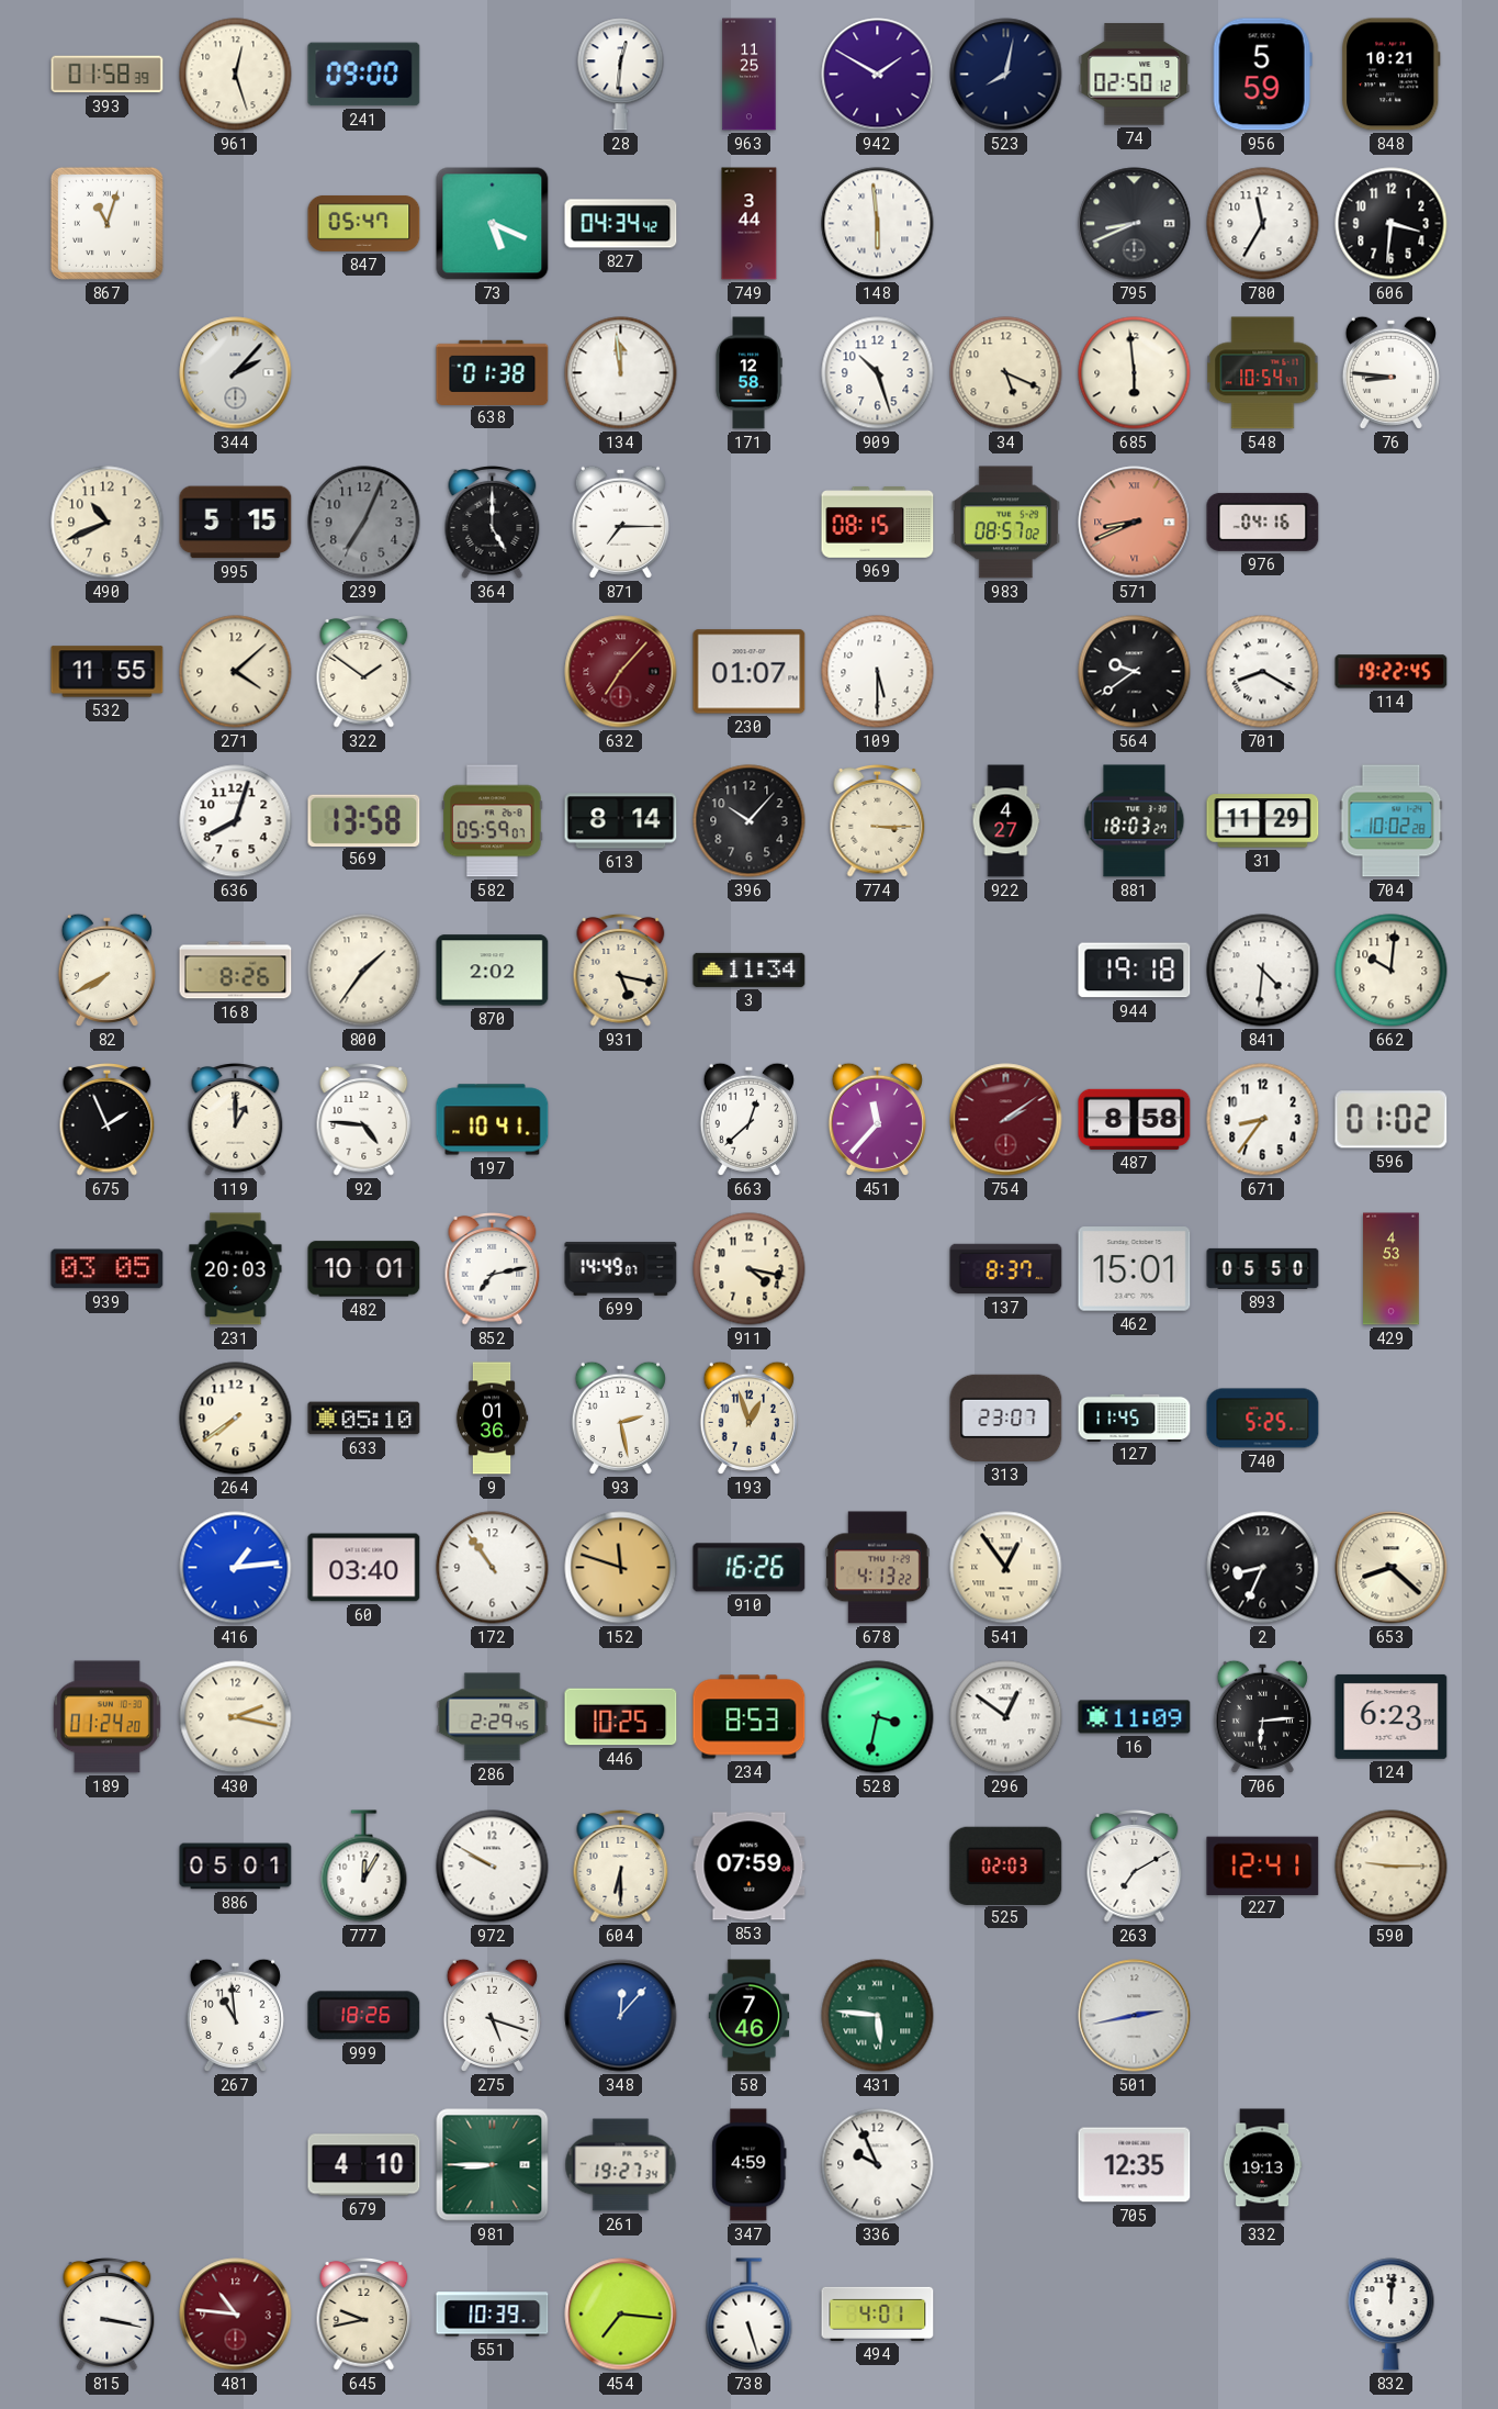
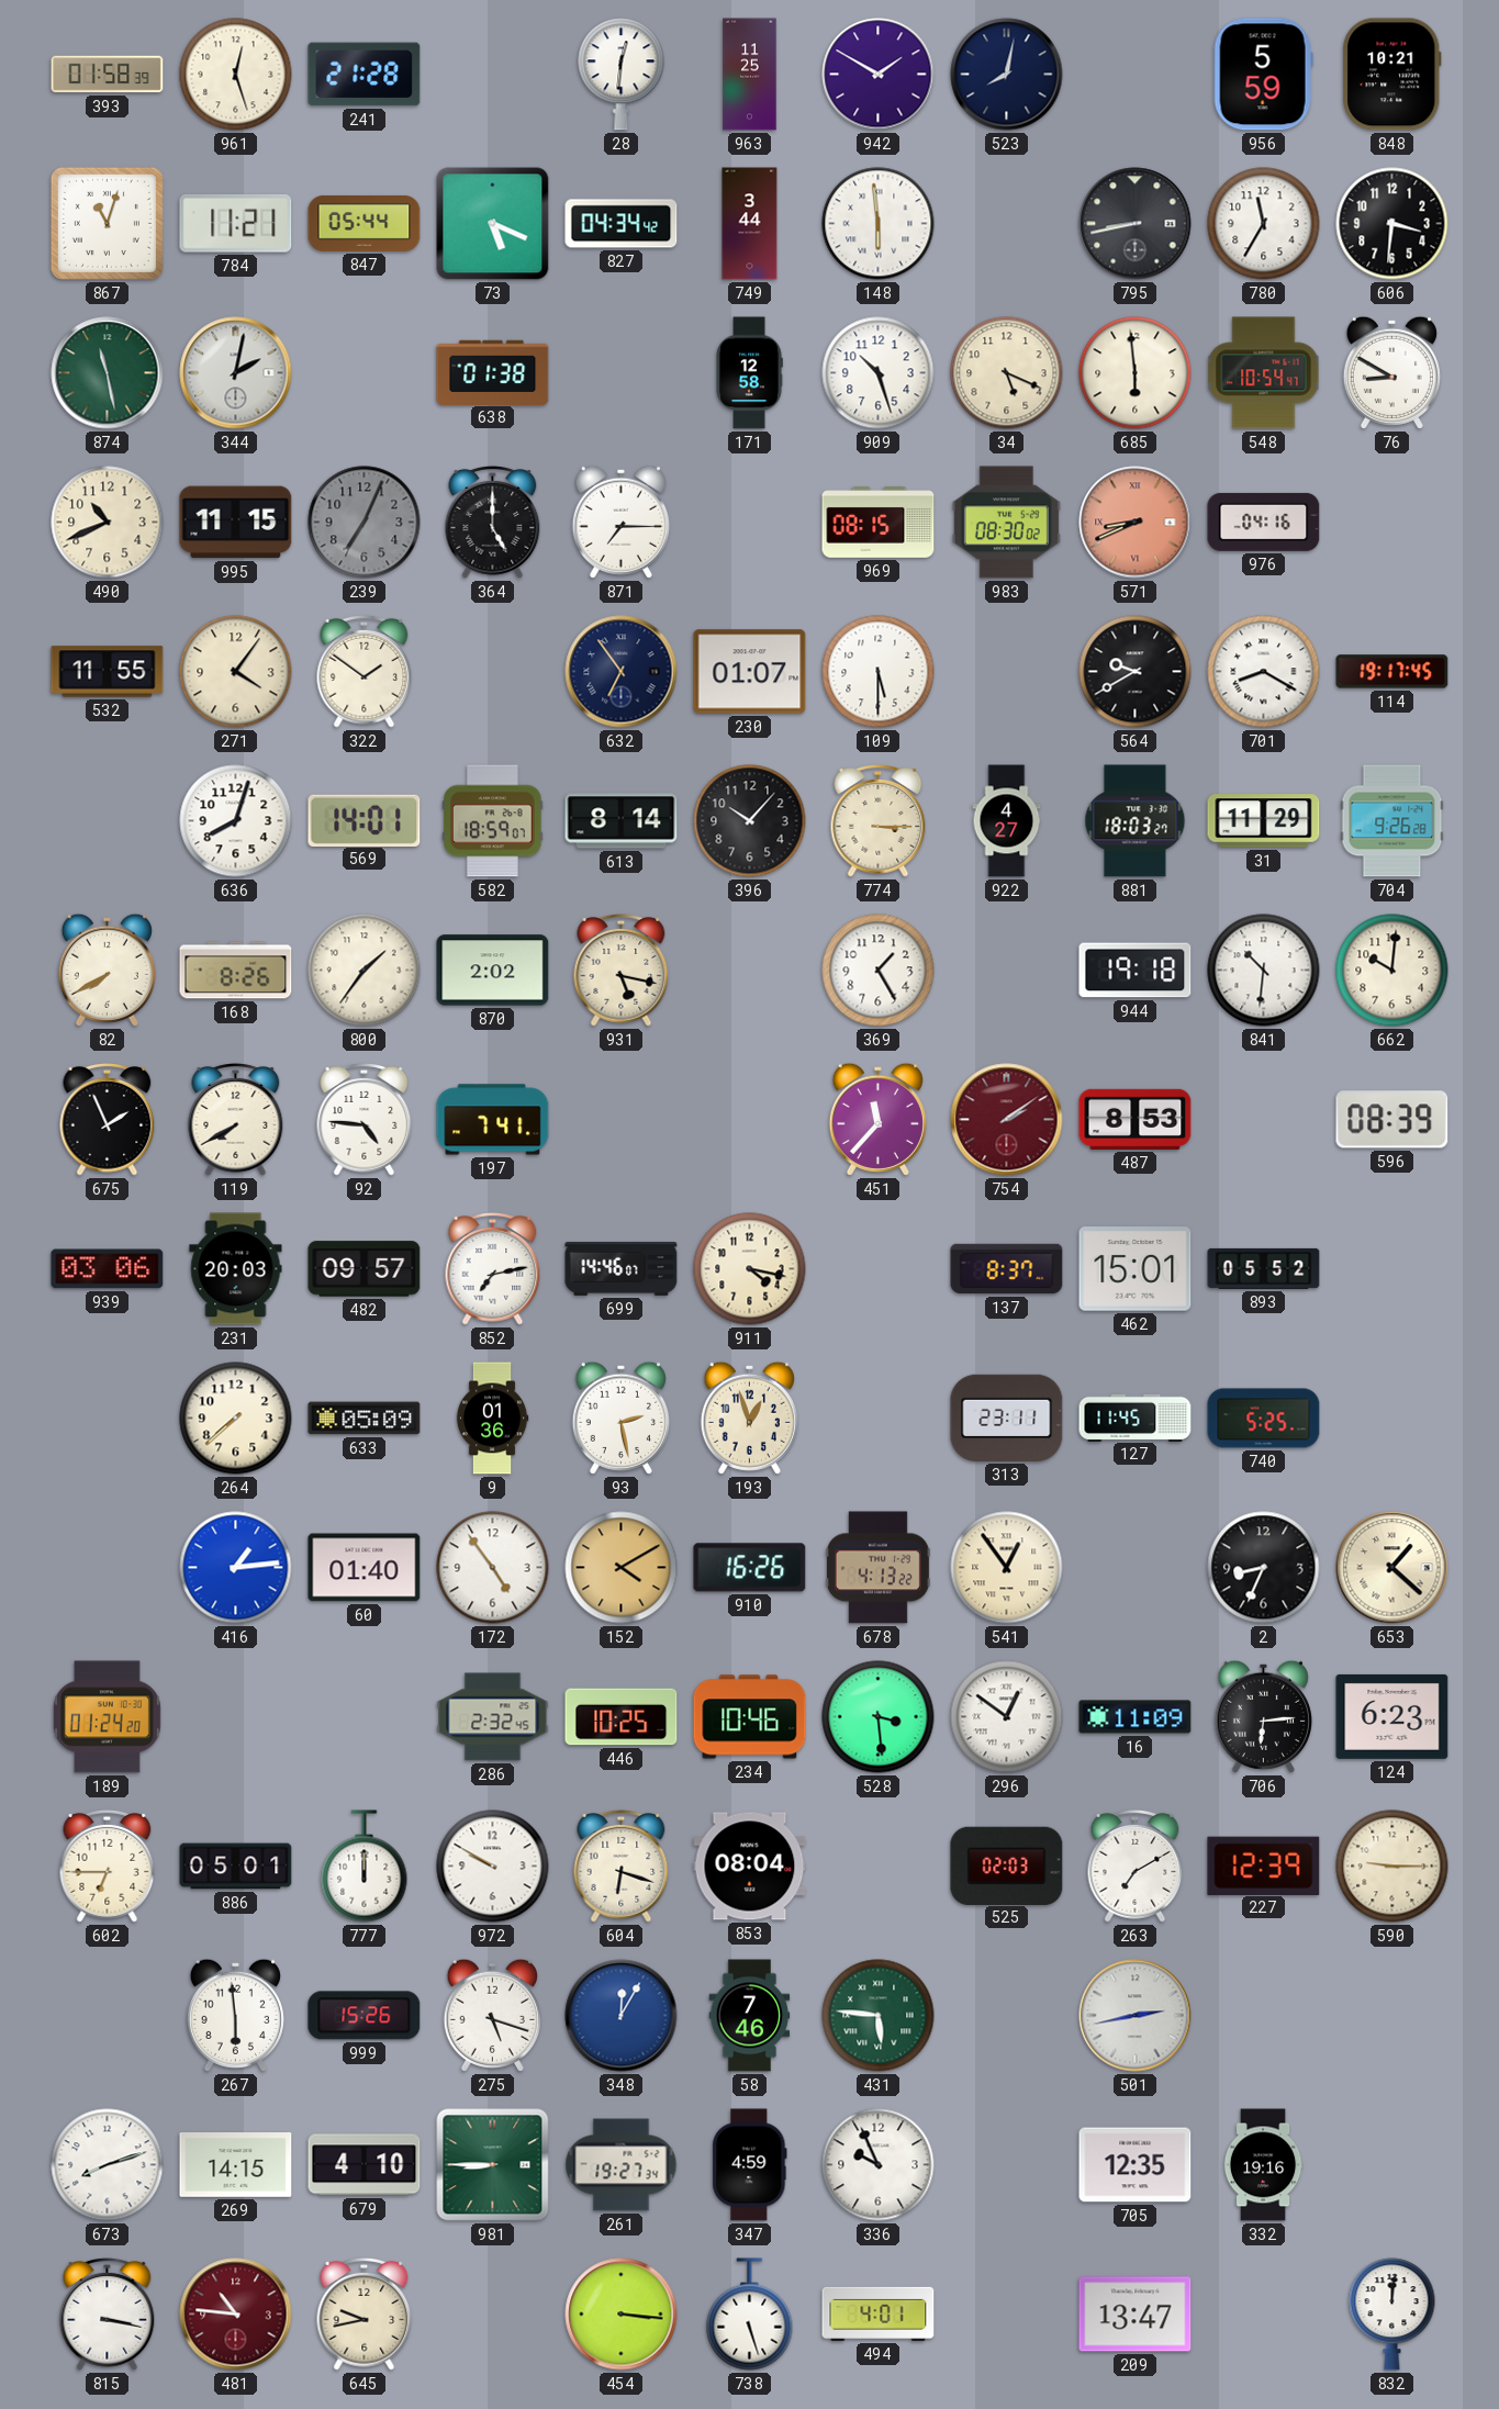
241: 09:00 -> 21:28
74: 02:50 -> none
784: none -> 11:21
847: 05:47 -> 05:44
795: 8:41 -> 8:43
874: none -> 11:28
344: 2:07 -> 2:02
134: 11:59 -> none
76: 8:46 -> 8:50
995: 5:15 -> 11:15
983: 08:57 -> 08:30
271: 4:08 -> 4:06
632: 7:07 -> 6:54
632 dial: burgundy -> navy
564: 9:39 -> 9:40
114: 19:22 -> 19:17
569: 13:58 -> 14:01
582: 05:59 -> 18:59
704: 10:02 -> 9:26
3: 11:34 -> none
369: none -> 1:25
841: 4:31 -> 10:31
119: 1:00 -> 7:40
197: 10:41 -> 7:41
663: 12:38 -> none
487: 8:58 -> 8:53
671: 8:36 -> none
596: 01:02 -> 08:39
939: 03:05 -> 03:06
482: 10:01 -> 09:57
699: 14:49 -> 14:46
893: 05:50 -> 05:52
429: 4:53 -> none
264: 7:39 -> 7:38
633: 05:10 -> 05:09
313: 23:07 -> 23:11
60: 03:40 -> 01:40
172: 10:54 -> 4:54
152: 11:48 -> 4:10
653: 8:22 -> 1:22
430: 2:17 -> none
286: 2:29 -> 2:32
234: 8:53 -> 10:46
528: 3:32 -> 3:29
602: none -> 6:45
777: 12:05 -> 12:00
604: 6:30 -> 6:18
853: 07:59 -> 08:04
227: 12:41 -> 12:39
267: 10:59 -> 5:59
999: 18:26 -> 15:26
348: 12:07 -> 12:05
673: none -> 8:12
269: none -> 14:15
332: 19:13 -> 19:16
551: 10:39 -> none
454: 7:16 -> 3:16
209: none -> 13:47
